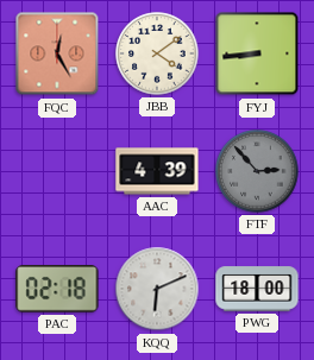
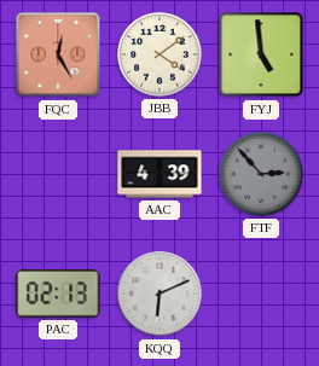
FYJ: 8:44 -> 4:59
PAC: 02:18 -> 02:13
PWG: 18:00 -> none
